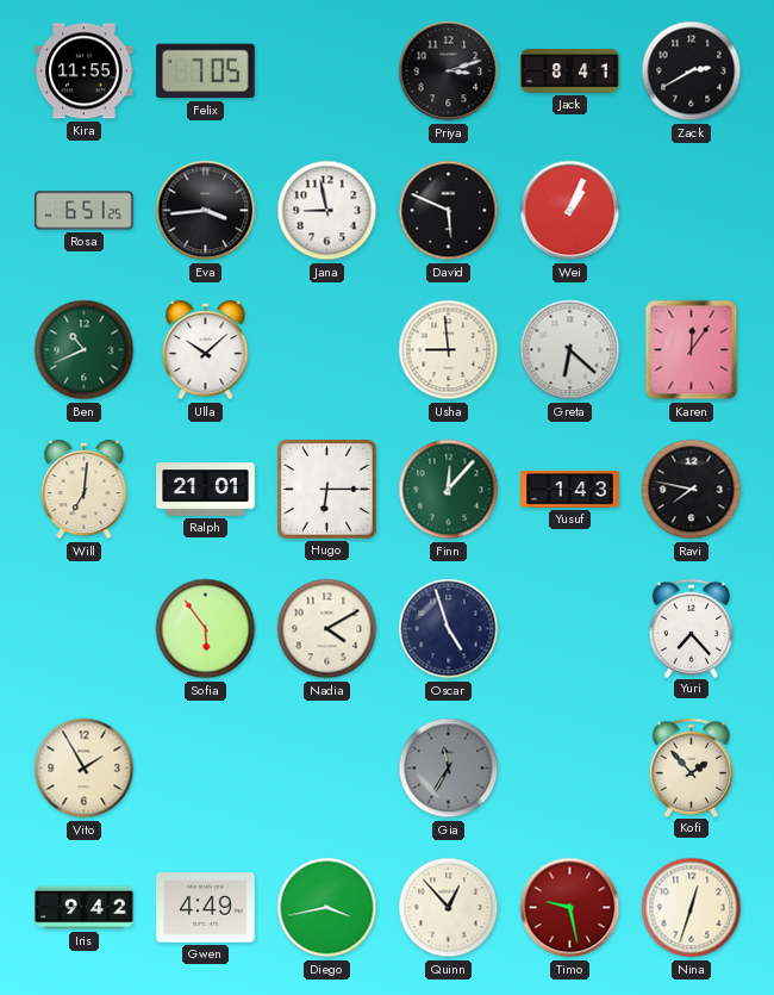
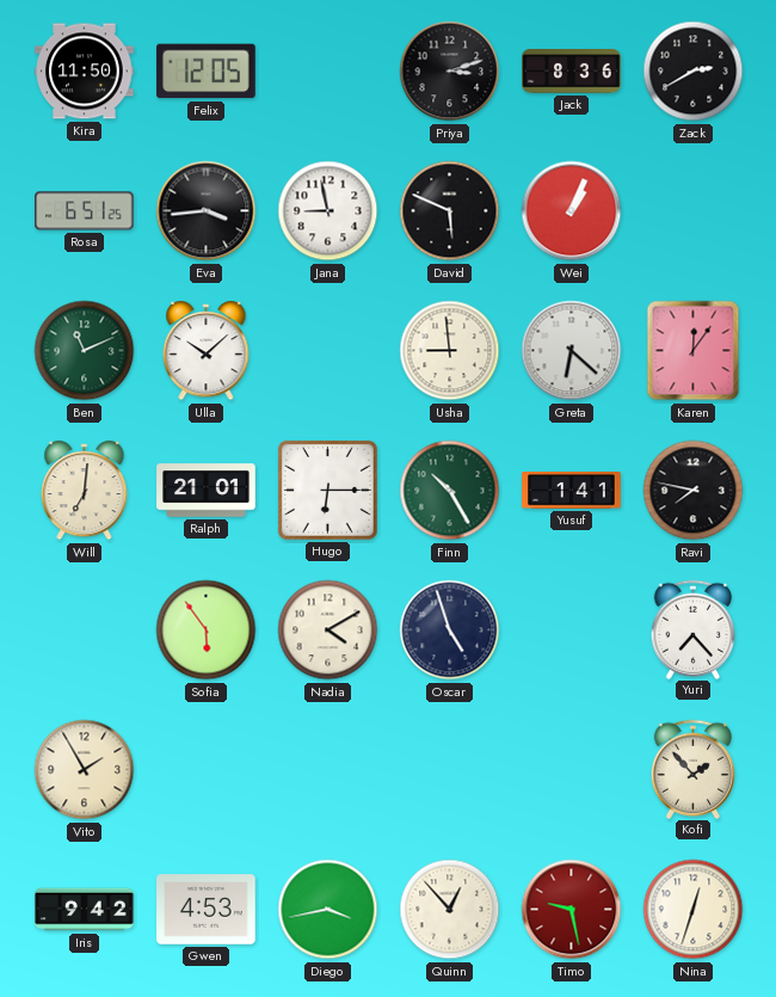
Kira: 11:55 -> 11:50
Felix: 7:05 -> 12:05
Jack: 8:41 -> 8:36
Ben: 10:41 -> 11:11
Finn: 12:07 -> 10:25
Yusuf: 1:43 -> 1:41
Gia: 11:35 -> none
Gwen: 4:49 -> 4:53
